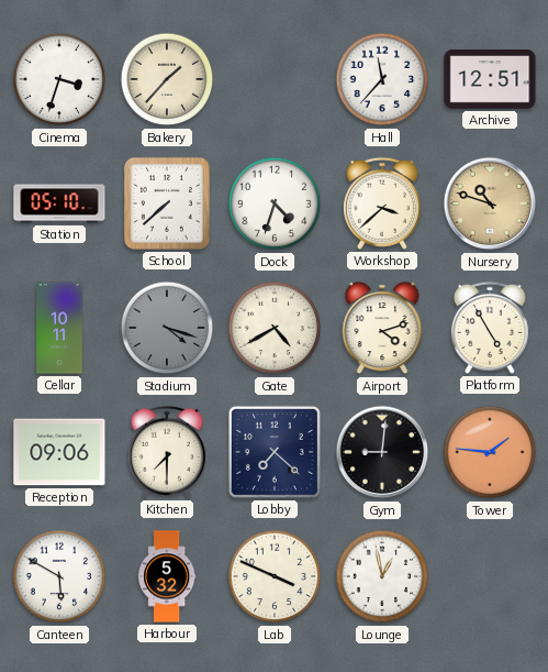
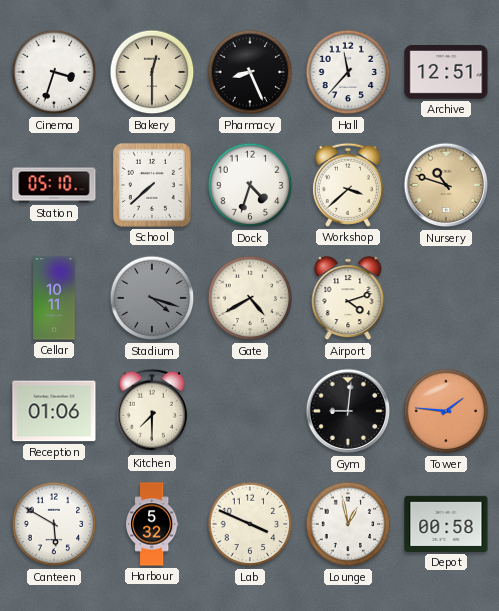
Bakery: 1:37 -> 12:30
Pharmacy: none -> 8:26
Platform: 4:55 -> none
Reception: 09:06 -> 01:06
Lobby: 7:22 -> none
Depot: none -> 00:58
